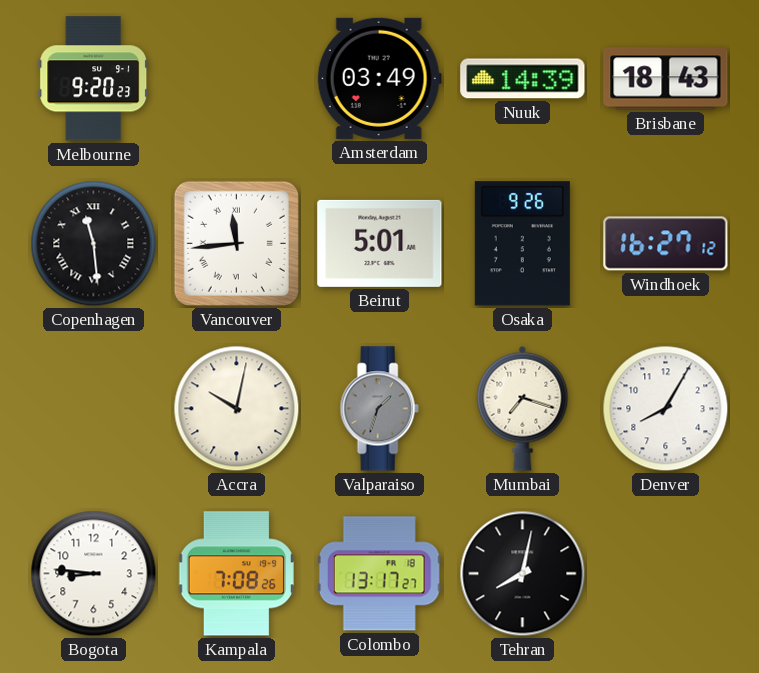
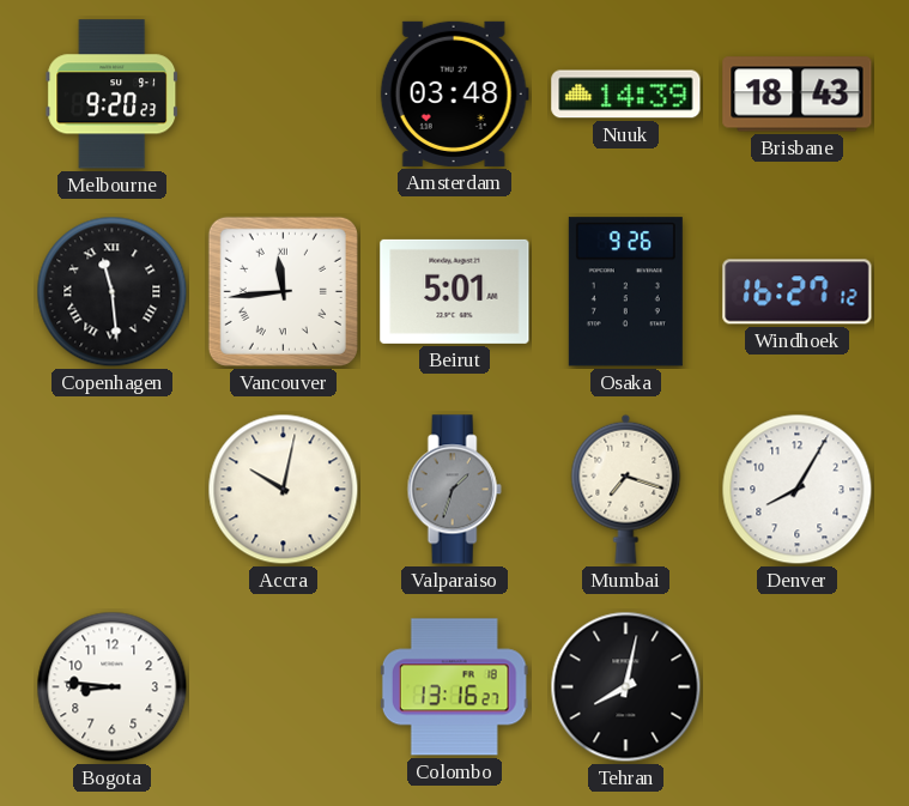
Amsterdam: 03:49 -> 03:48
Kampala: 7:08 -> none
Colombo: 13:17 -> 13:16
